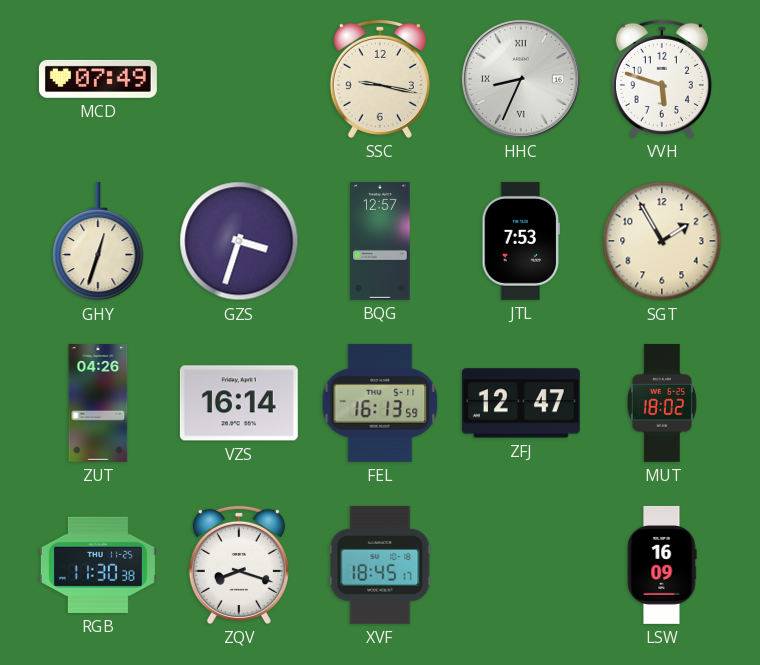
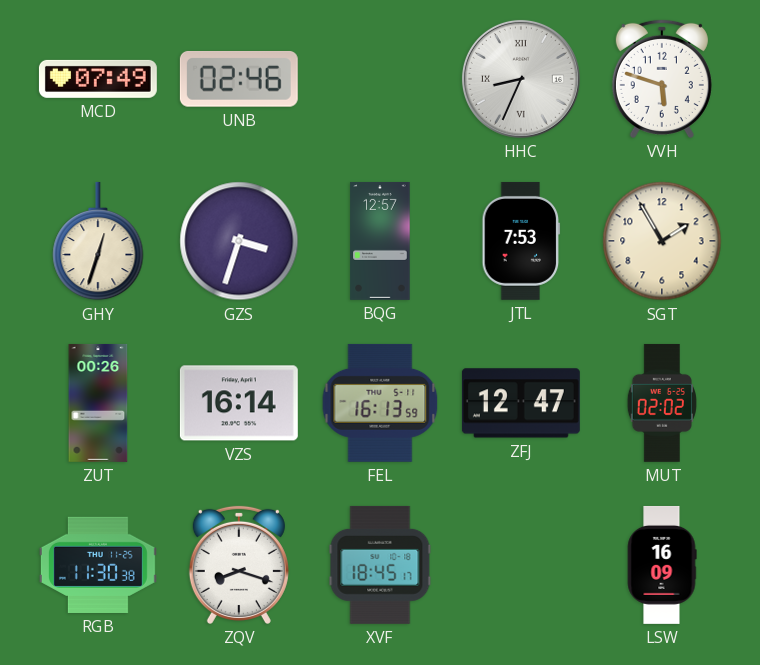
UNB: none -> 02:46
SSC: 9:17 -> none
ZUT: 04:26 -> 00:26
MUT: 18:02 -> 02:02
